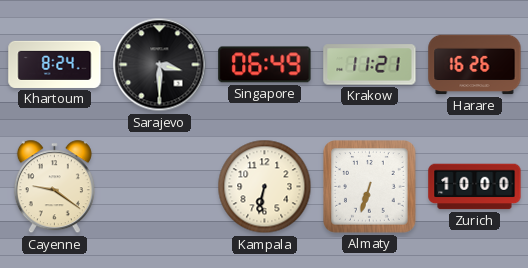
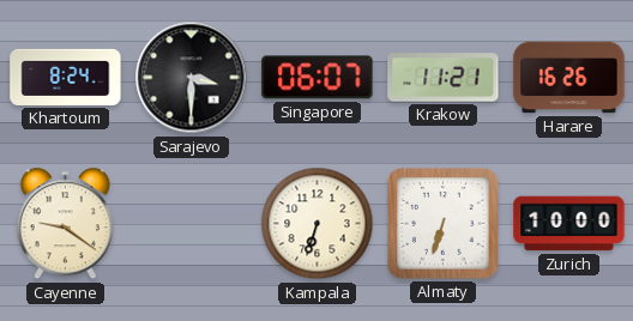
Singapore: 06:49 -> 06:07
Kampala: 6:32 -> 6:33
